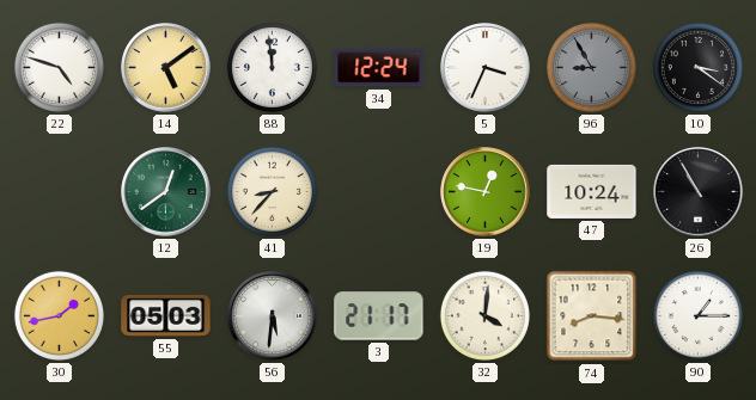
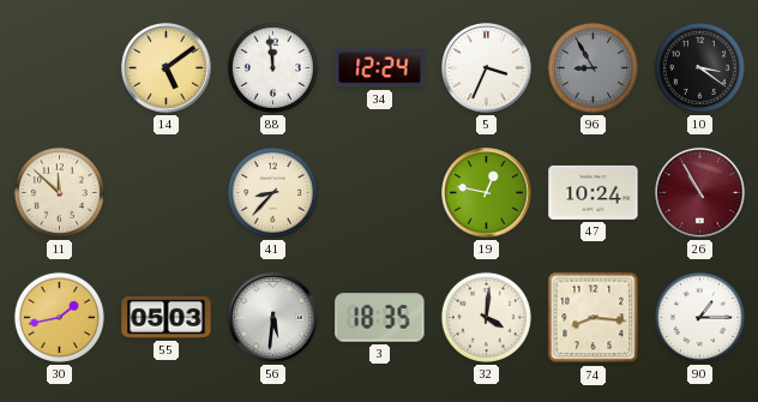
22: 4:48 -> none
11: none -> 11:52
12: 12:39 -> none
26 dial: black -> burgundy
3: 21:17 -> 18:35
